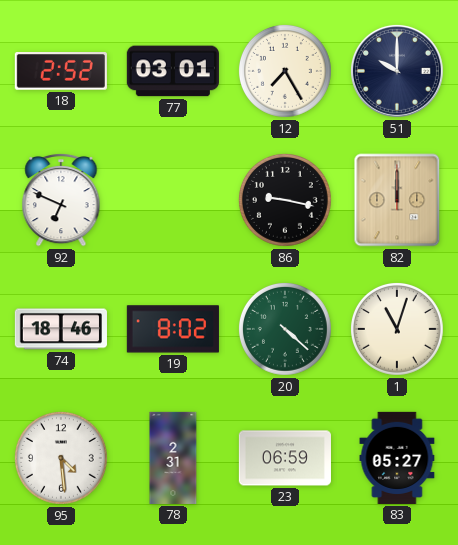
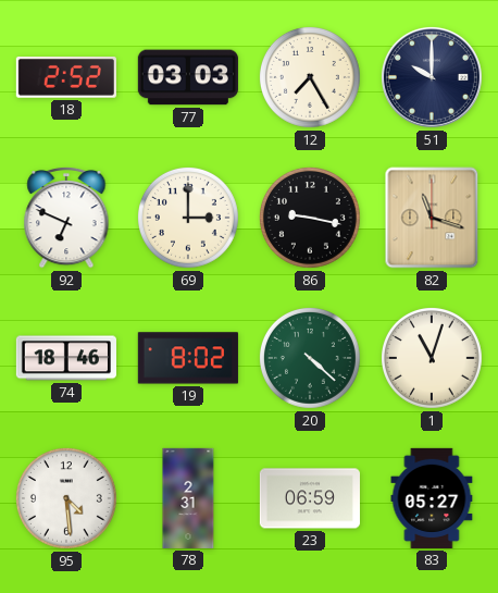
77: 03:01 -> 03:03
69: none -> 3:00
82: 12:00 -> 11:18
